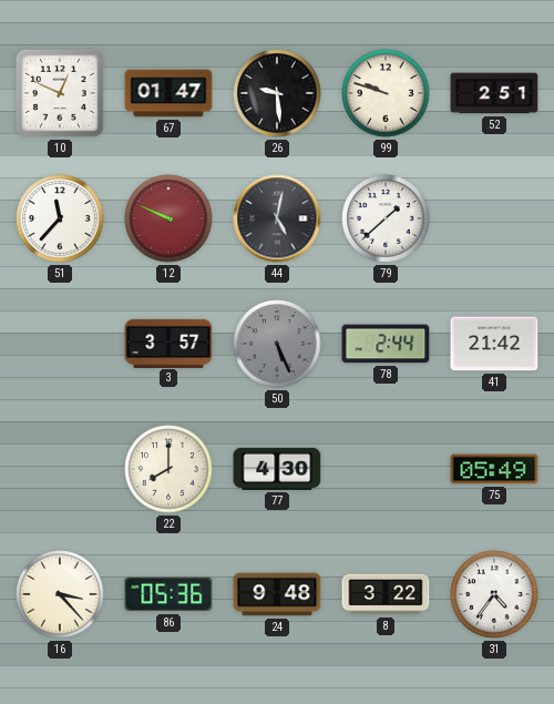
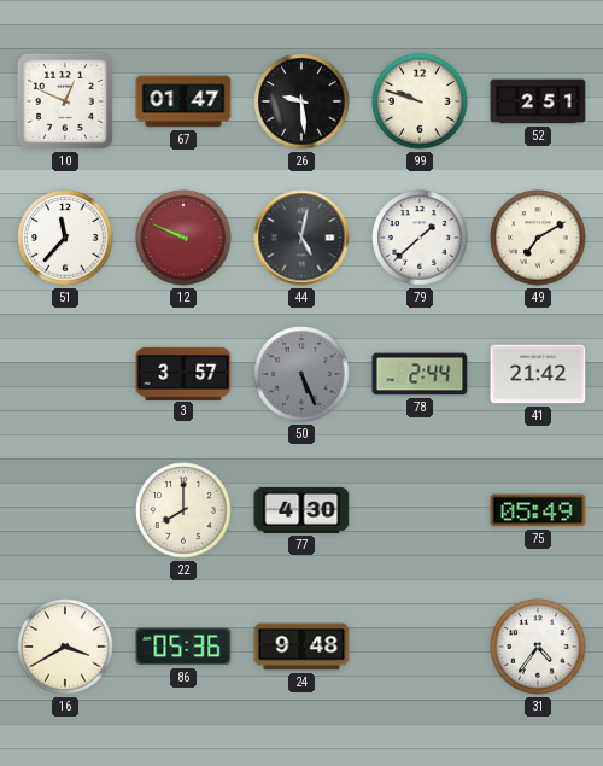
49: none -> 7:10
16: 3:23 -> 3:40
8: 3:22 -> none
